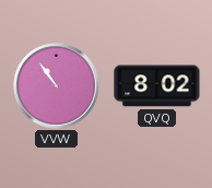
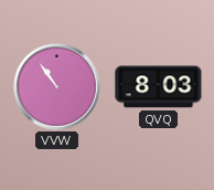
QVQ: 8:02 -> 8:03
